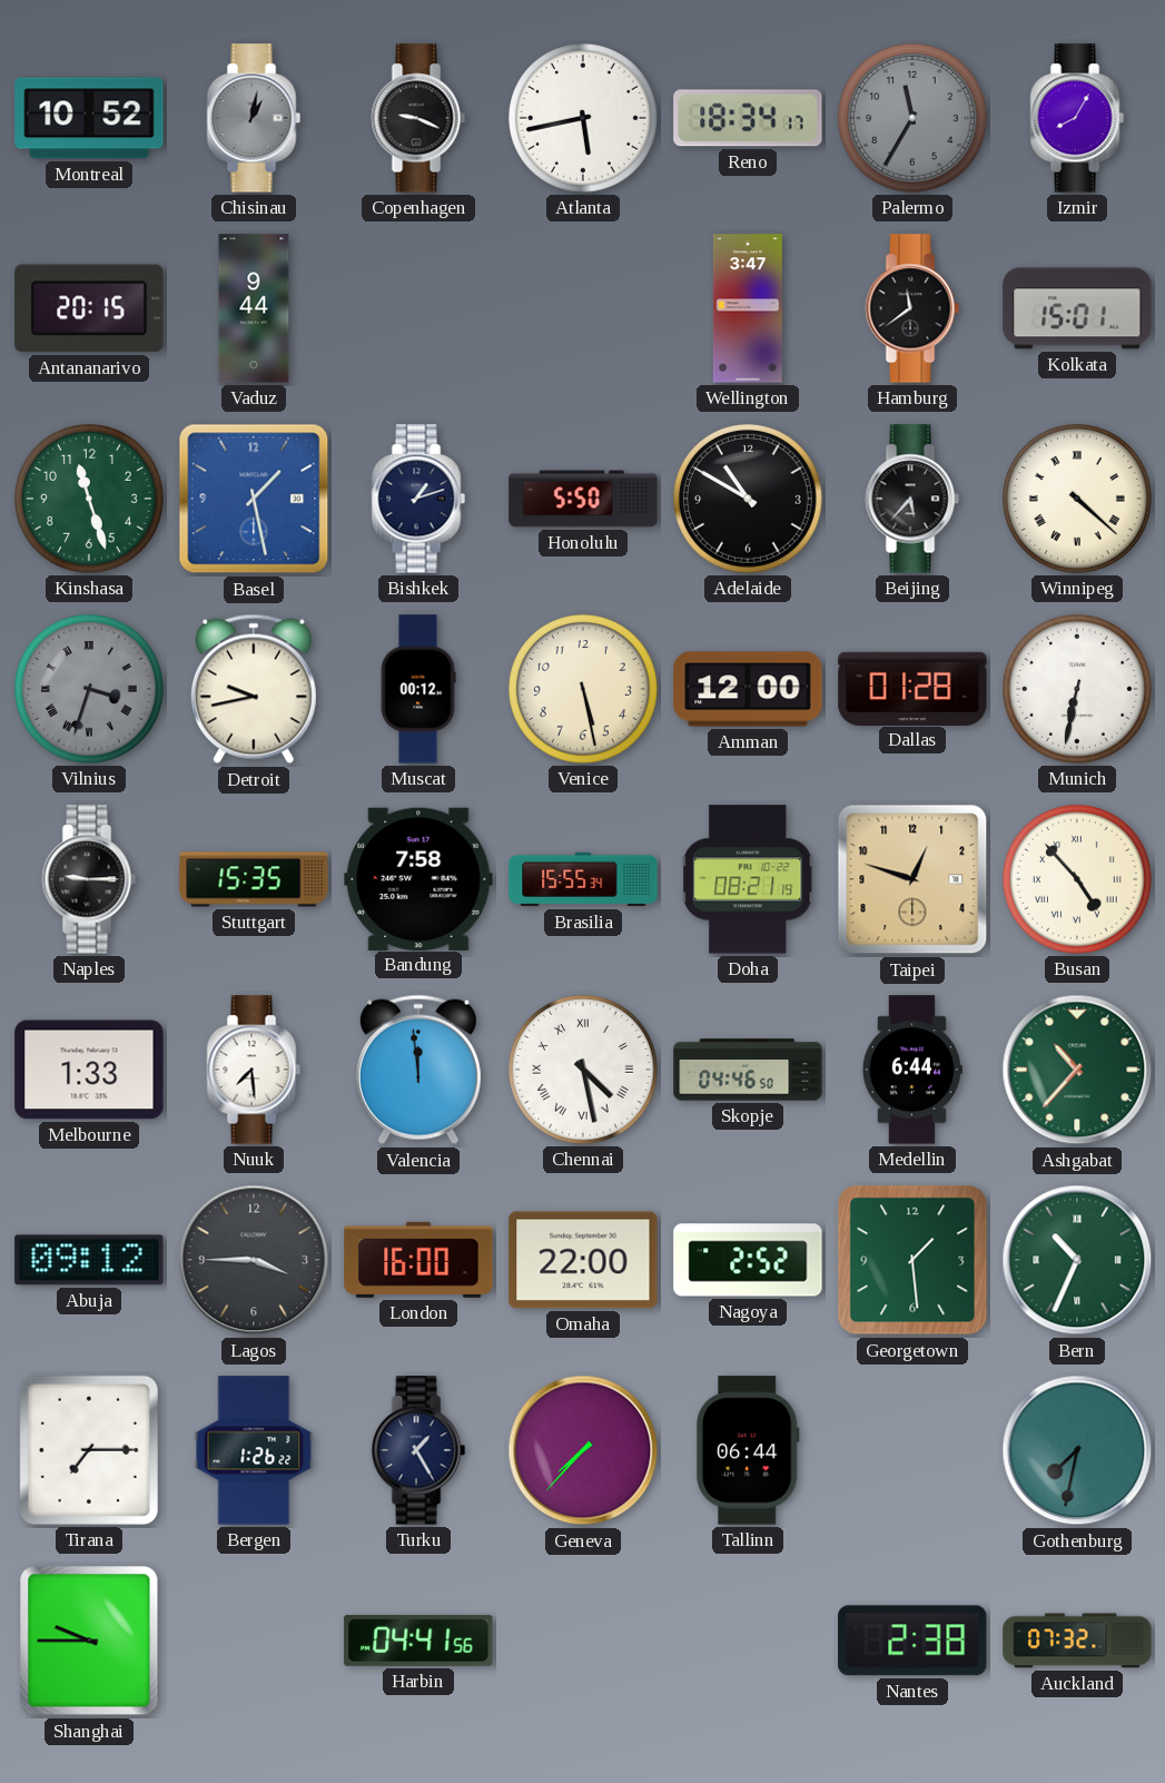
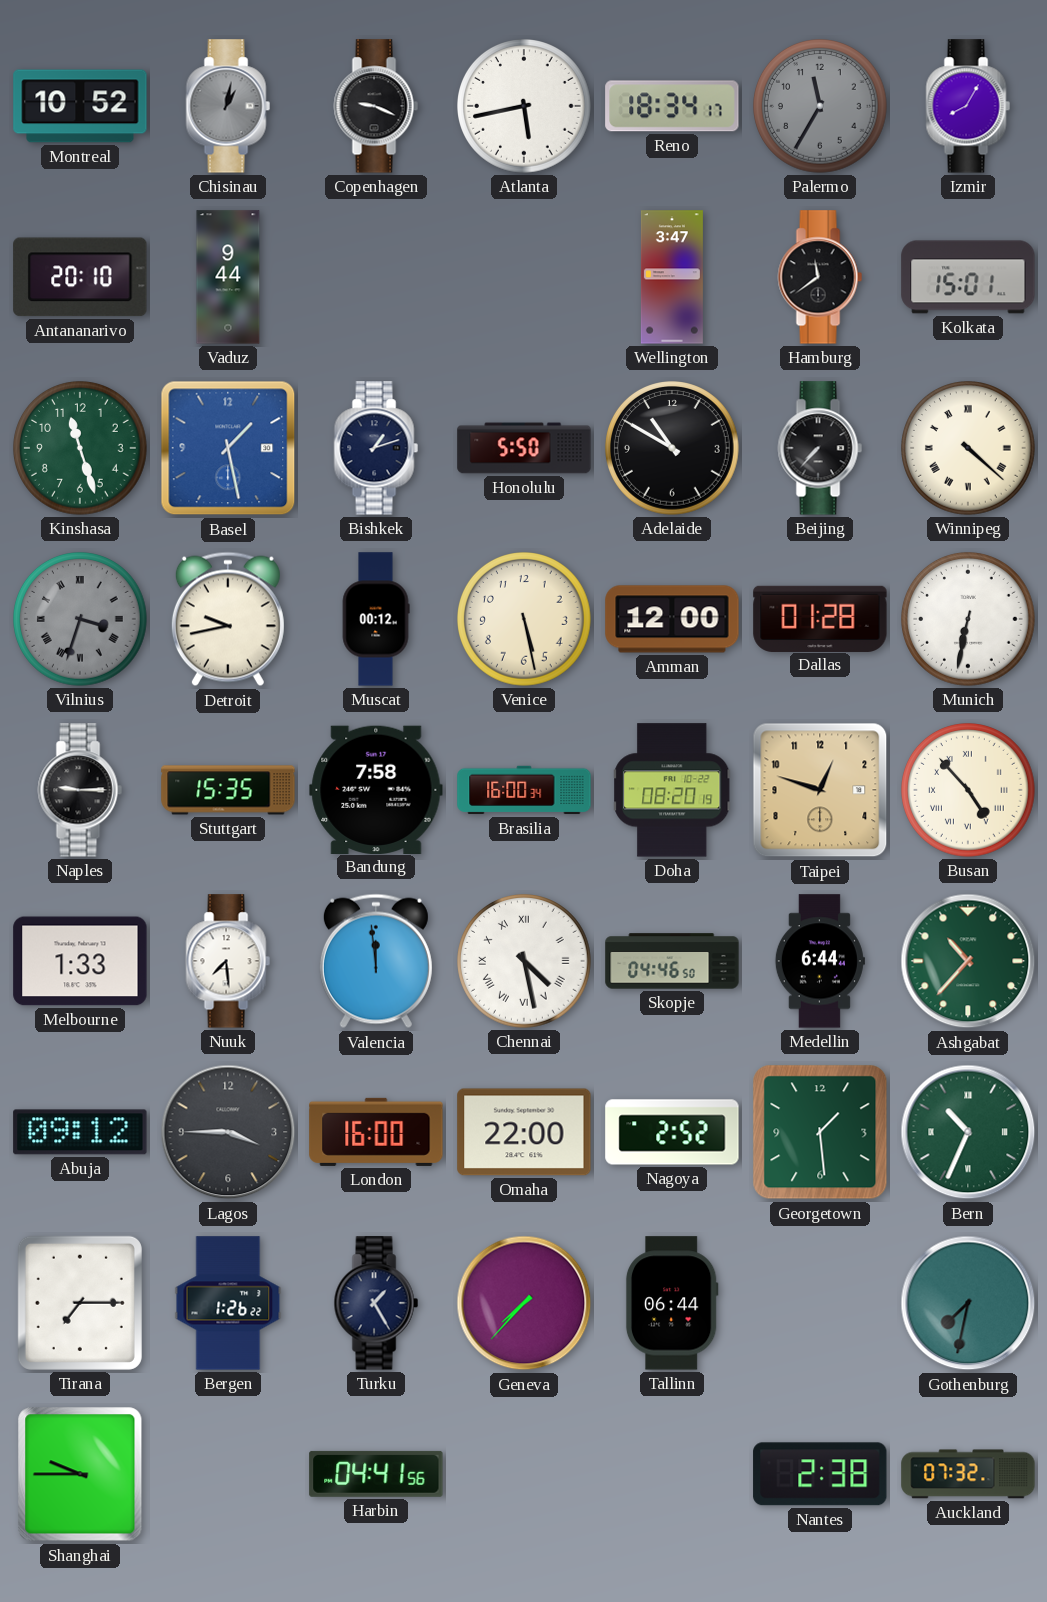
Antananarivo: 20:15 -> 20:10
Beijing: 5:37 -> 7:37
Brasilia: 15:55 -> 16:00
Doha: 08:21 -> 08:20
